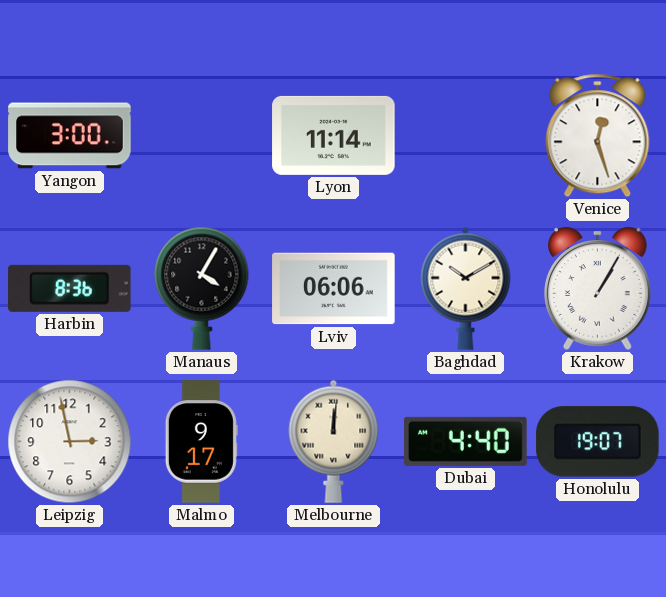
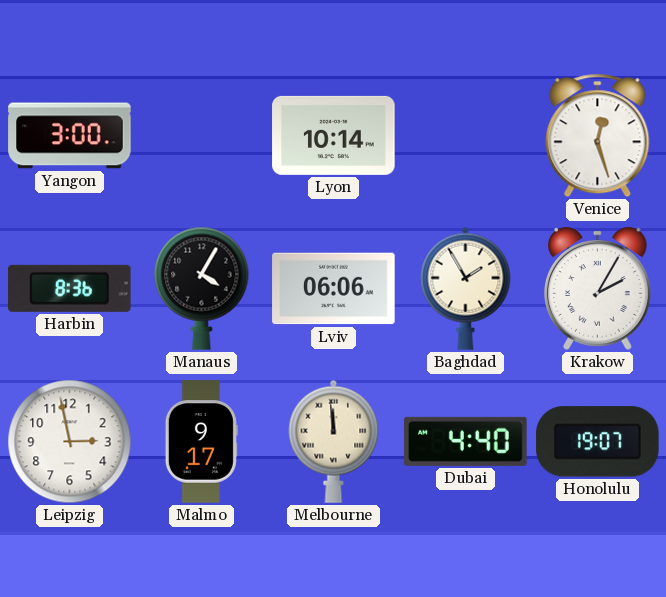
Lyon: 11:14 -> 10:14
Baghdad: 10:10 -> 1:55
Krakow: 1:05 -> 2:05
Melbourne: 12:01 -> 11:59
